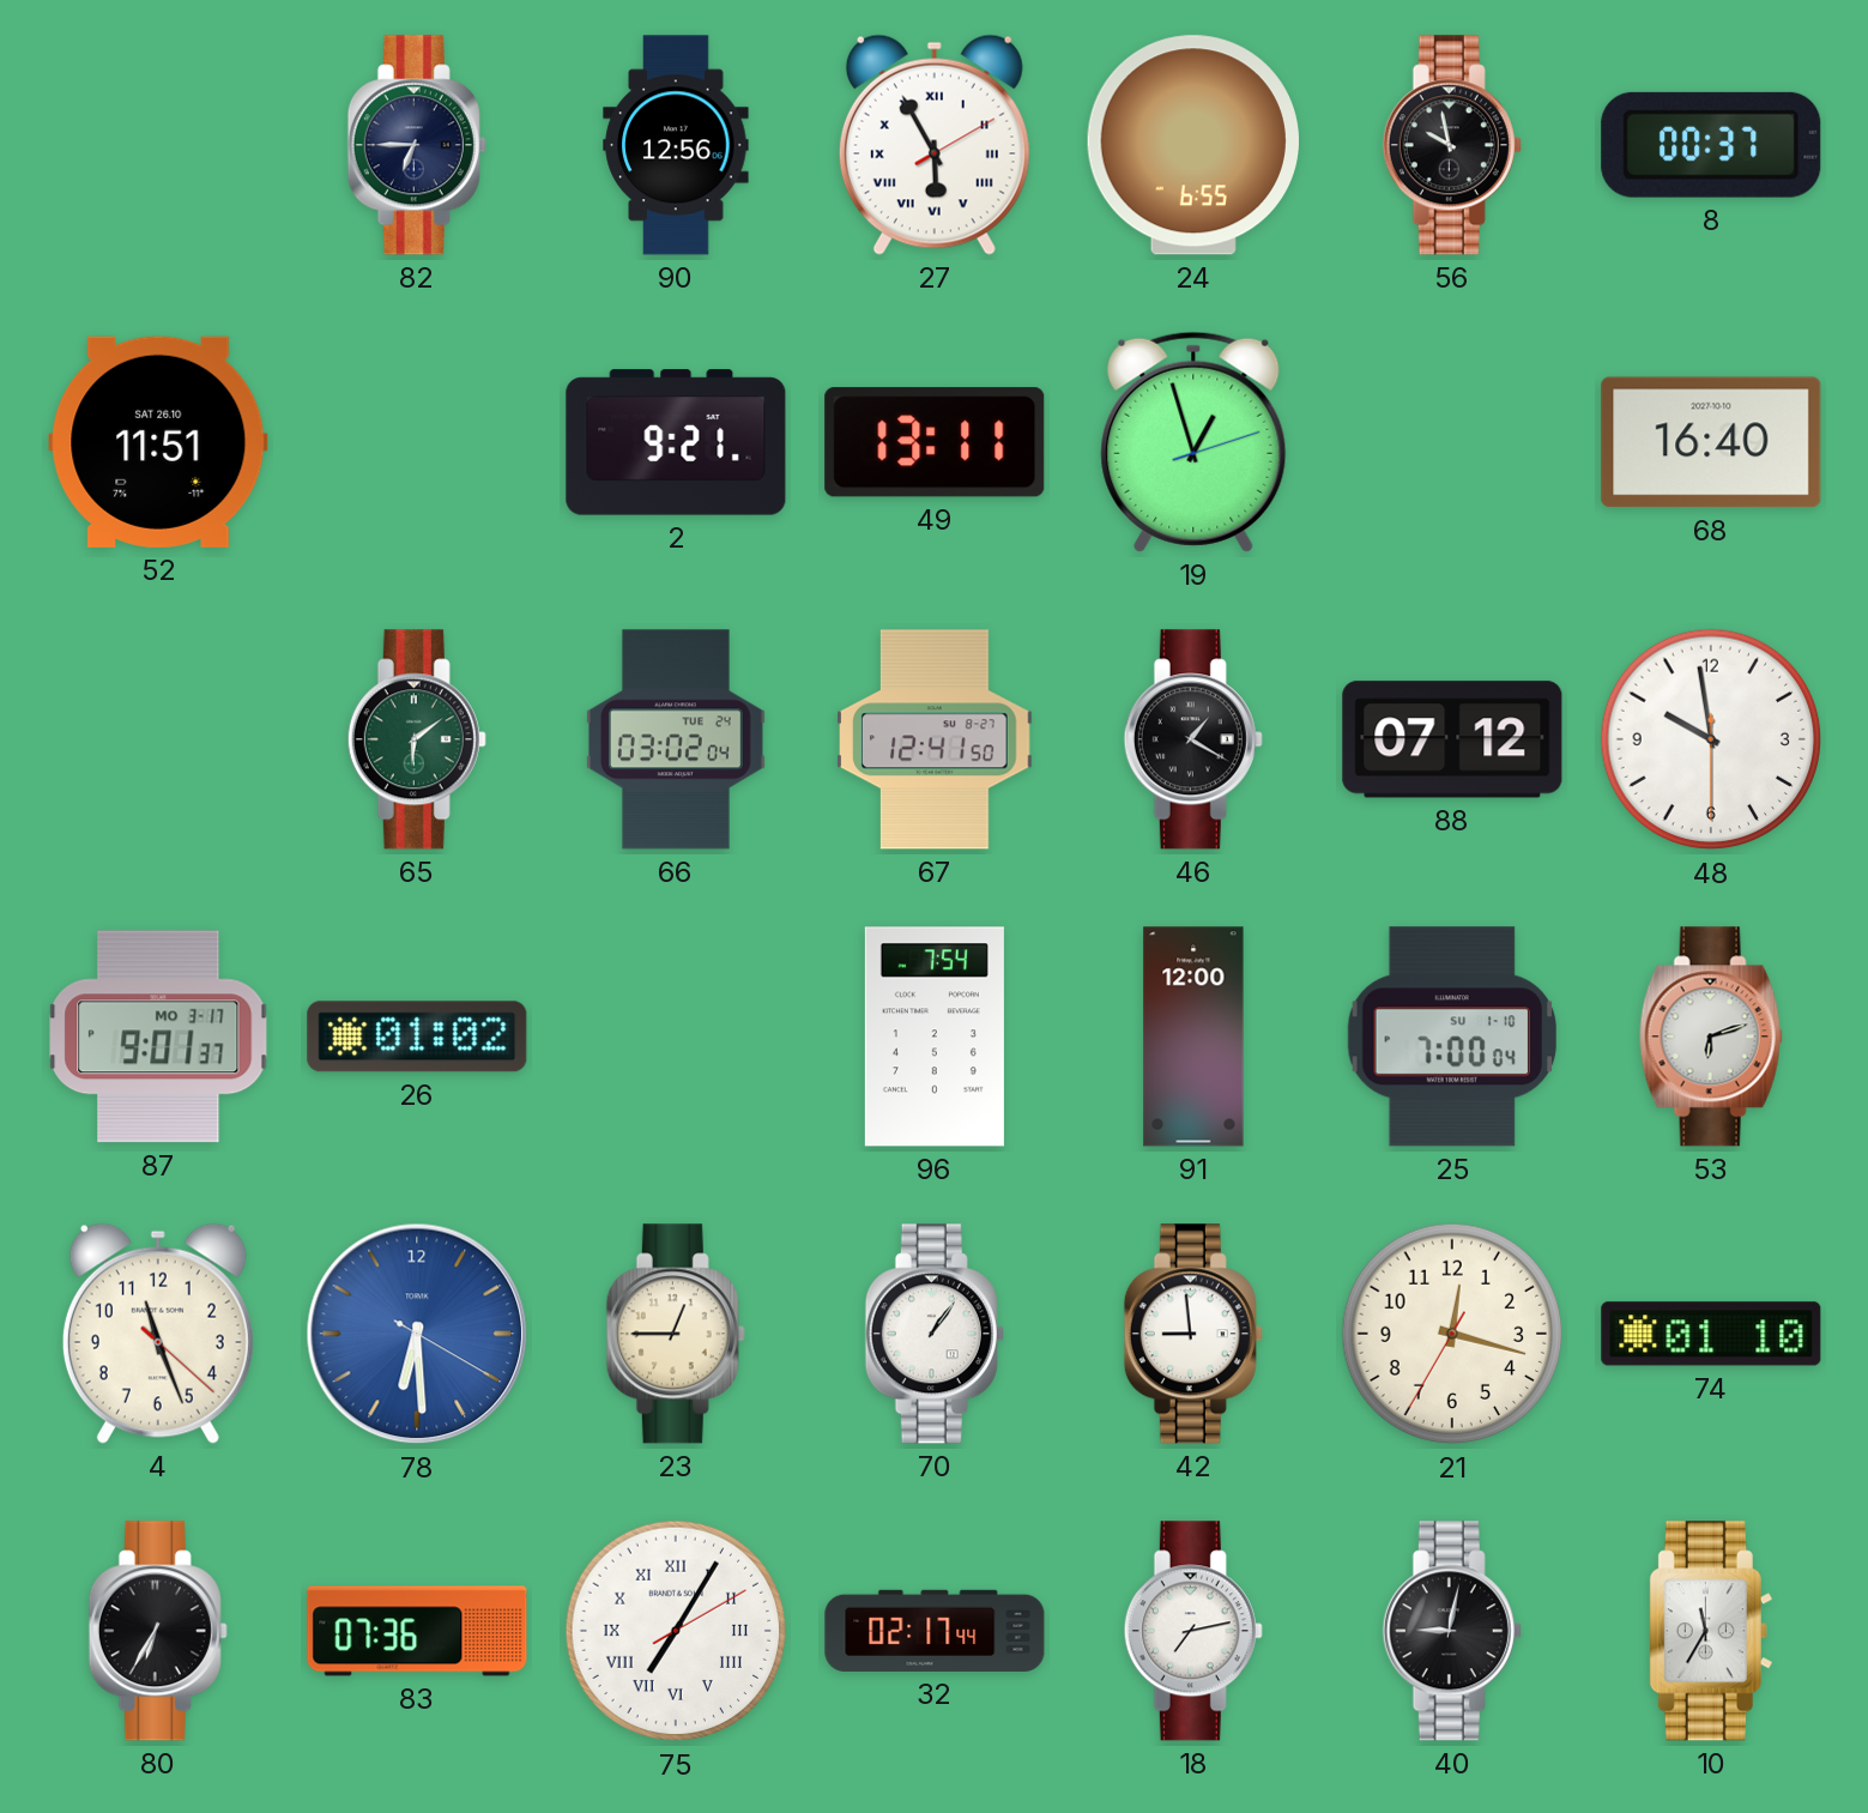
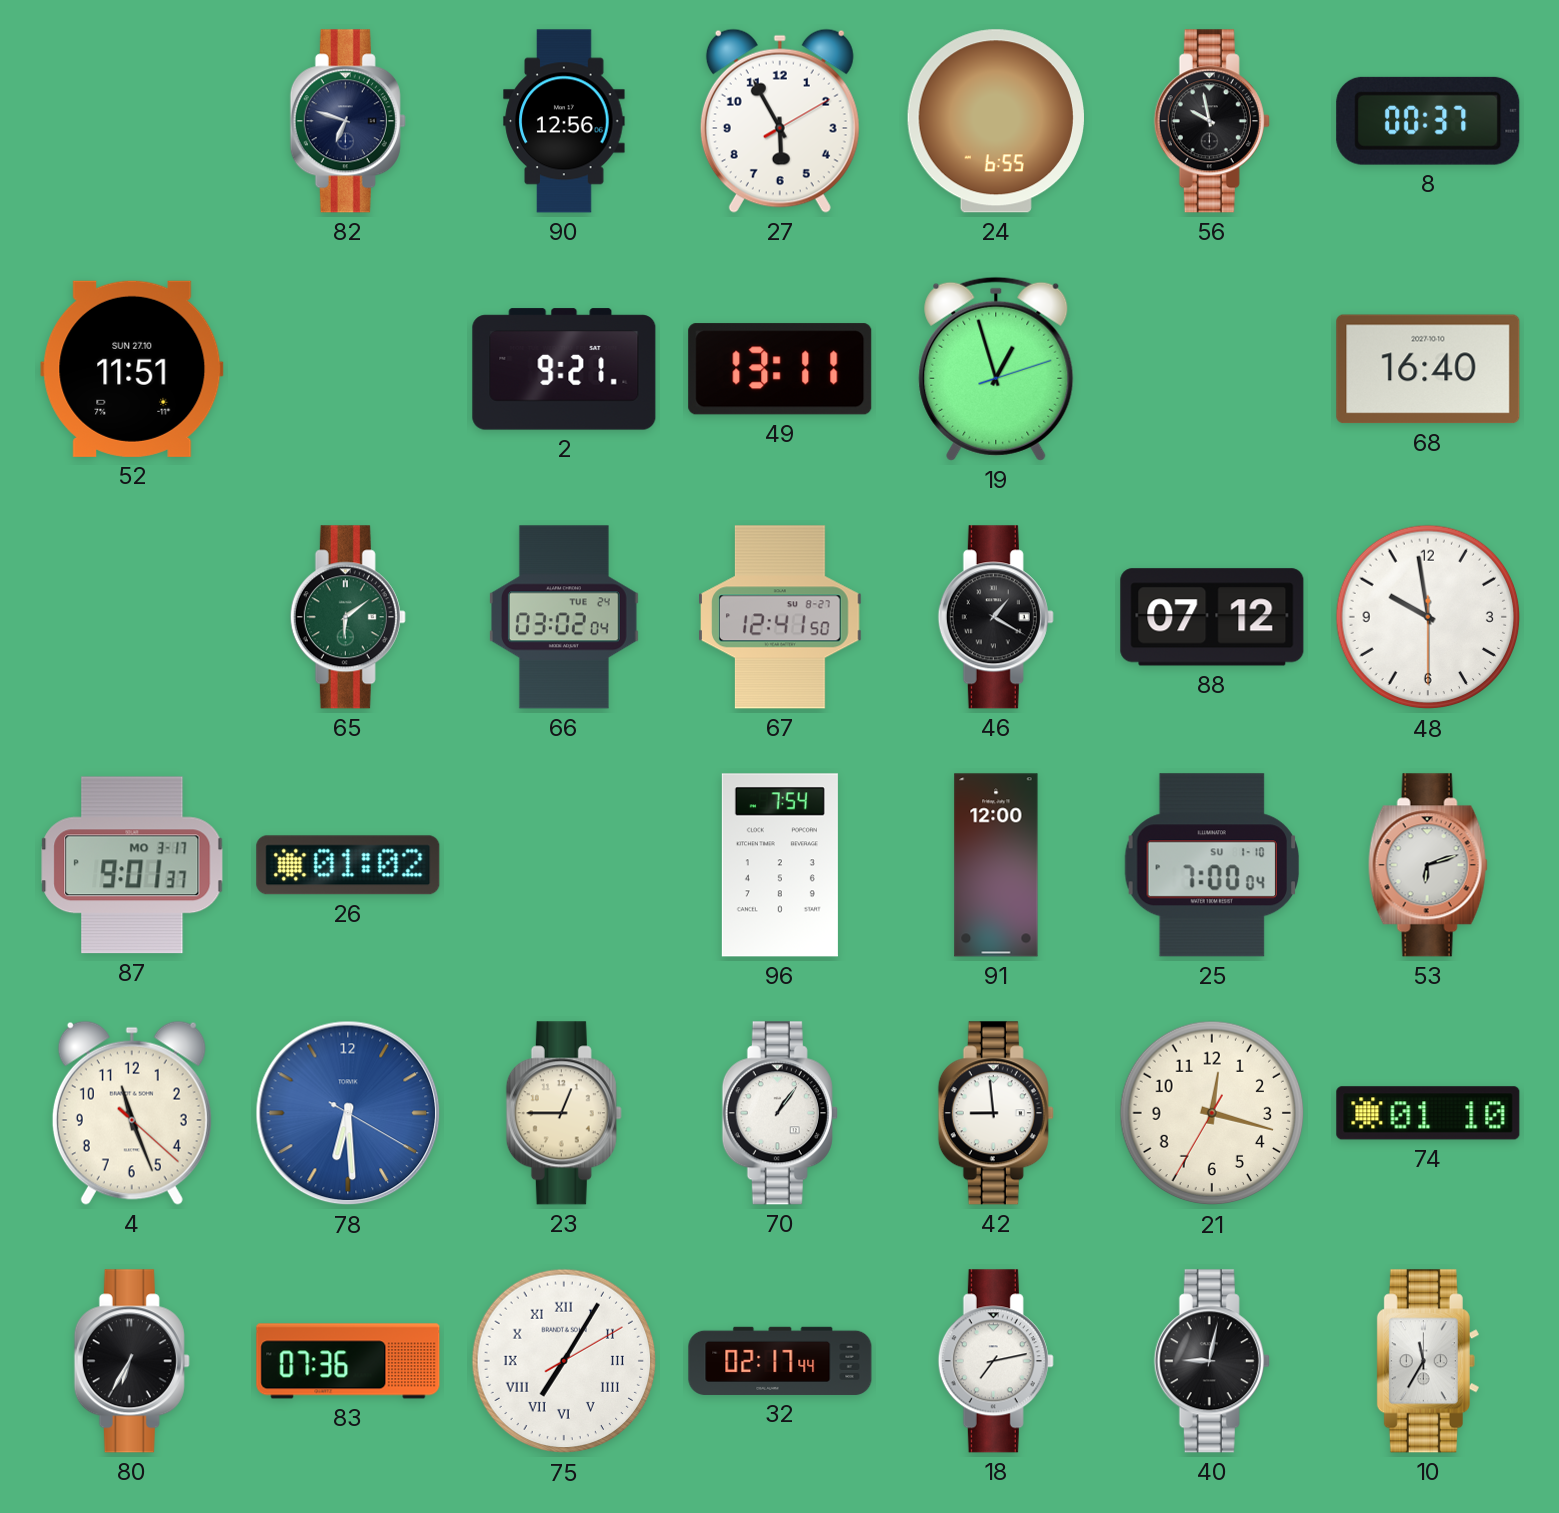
82: 6:45 -> 6:48
27 numerals: Roman -> Arabic
52 date: SAT 26.10 -> SUN 27.10
